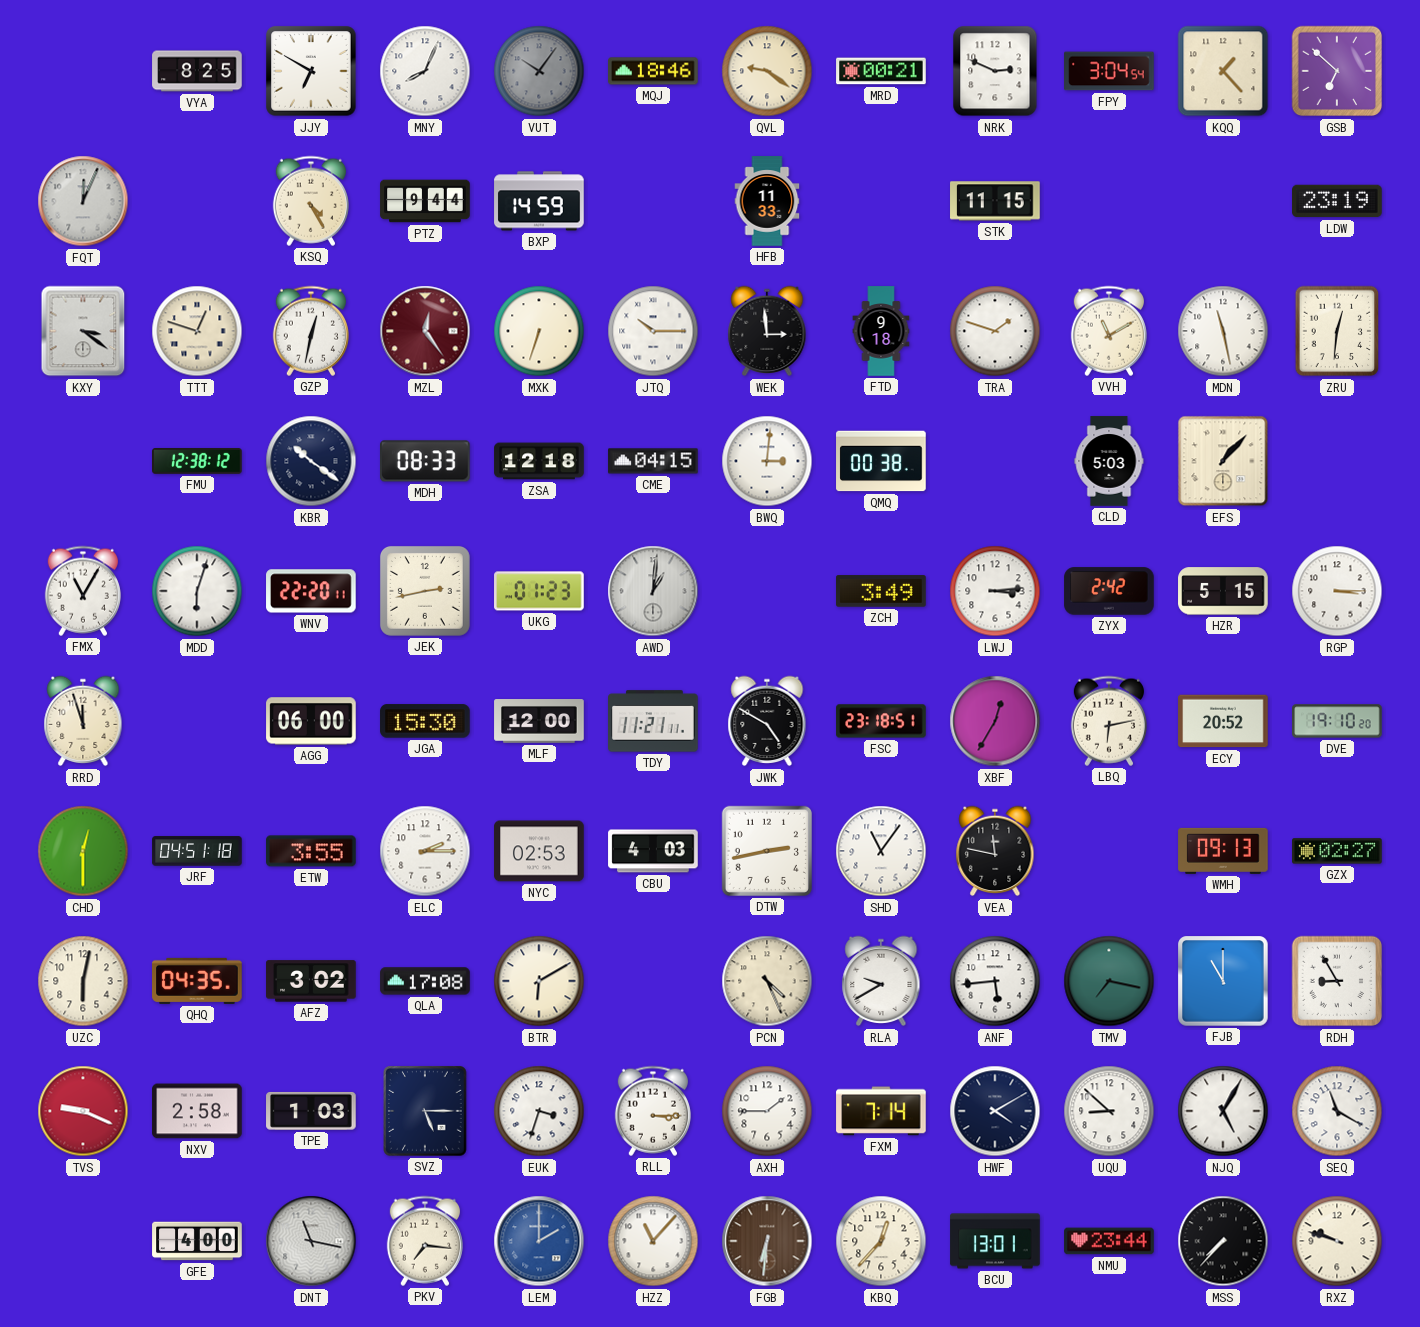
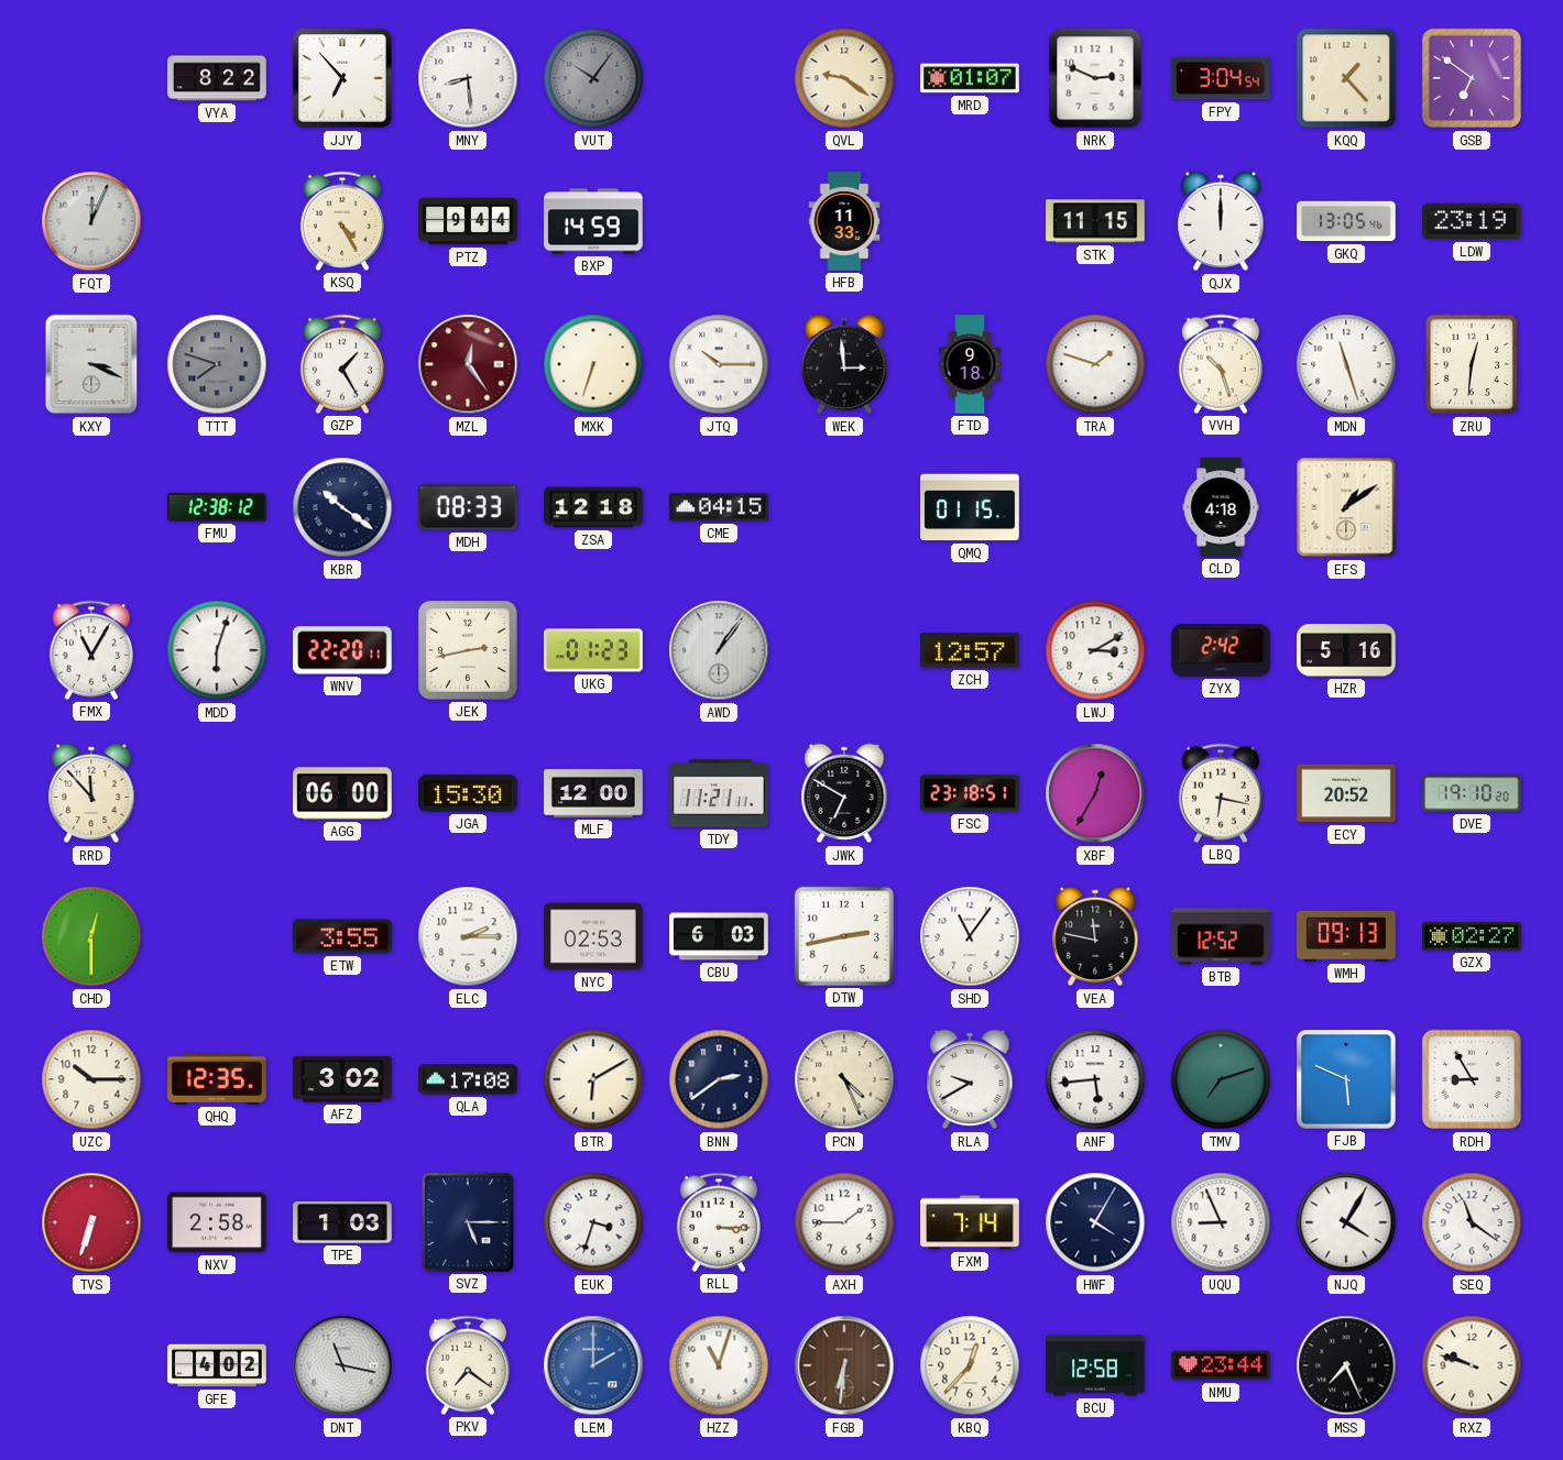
VYA: 8:25 -> 8:22
JJY: 6:50 -> 6:53
MNY: 8:04 -> 8:29
MQJ: 18:46 -> none
MRD: 00:21 -> 01:07
GSB: 6:52 -> 6:51
QJX: none -> 12:00
GKQ: none -> 13:05
KXY: 3:21 -> 3:19
TTT: 12:48 -> 7:48
TTT dial: cream -> grey
GZP: 12:32 -> 1:25
VVH: 11:10 -> 10:27
MDN: 11:28 -> 11:27
BWQ: 3:01 -> none
QMQ: 00:38 -> 01:15
CLD: 5:03 -> 4:18
EFS: 1:07 -> 1:09
AWD: 1:01 -> 1:06
ZCH: 3:49 -> 12:57
LWJ: 3:14 -> 3:10
HZR: 5:15 -> 5:16
RGP: 3:15 -> none
RRD: 11:57 -> 11:53
JWK: 4:50 -> 6:50
LBQ: 6:13 -> 6:17
JRF: 04:51 -> none
CBU: 4:03 -> 6:03
BTB: none -> 12:52
UZC: 6:02 -> 10:15
QHQ: 04:35 -> 12:35
BNN: none -> 2:39
TMV: 7:17 -> 7:12
FJB: 11:00 -> 5:49
TVS: 9:19 -> 6:33
HWF: 4:10 -> 4:05
UQU: 8:52 -> 8:56
NJQ: 5:05 -> 4:05
SEQ: 11:20 -> 11:21
GFE: 4:00 -> 4:02
PKV: 7:16 -> 7:21
HZZ: 11:07 -> 11:03
BCU: 13:01 -> 12:58
MSS: 7:37 -> 7:26
